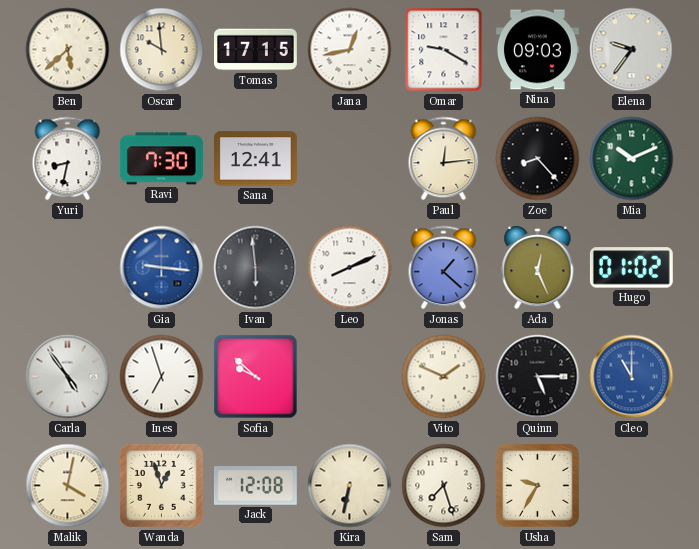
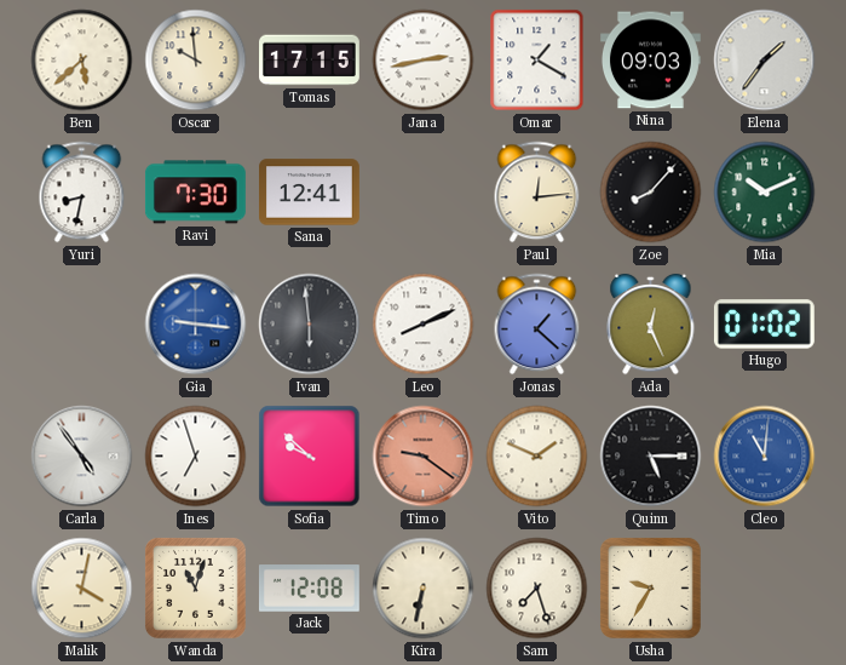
Jana: 12:43 -> 2:43
Omar: 9:20 -> 1:20
Elena: 9:36 -> 1:36
Zoe: 8:23 -> 8:07
Timo: none -> 9:21
Cleo: 11:00 -> 11:01
Wanda: 12:57 -> 11:03
